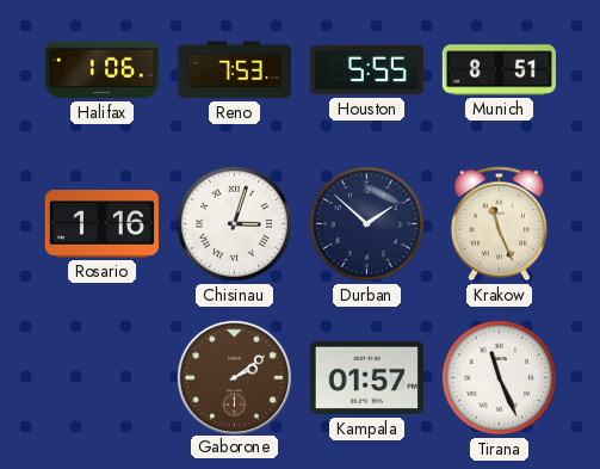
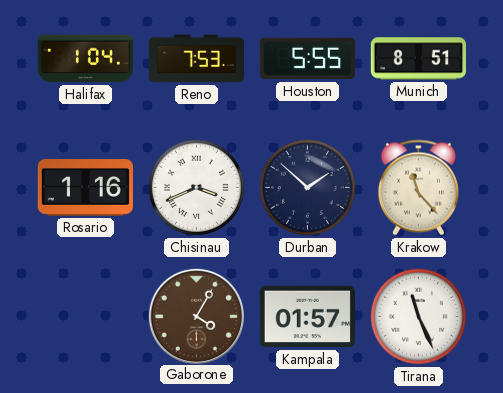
Halifax: 1:06 -> 1:04
Chisinau: 3:03 -> 3:41
Krakow: 11:26 -> 11:23
Gaborone: 2:09 -> 4:05
